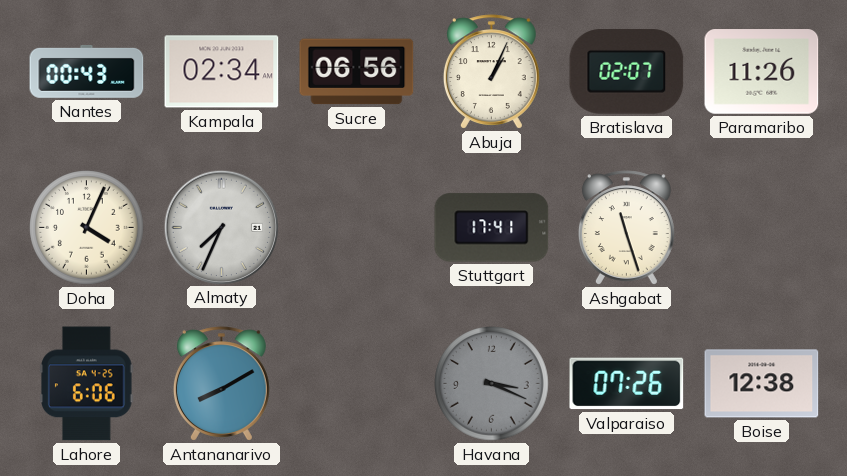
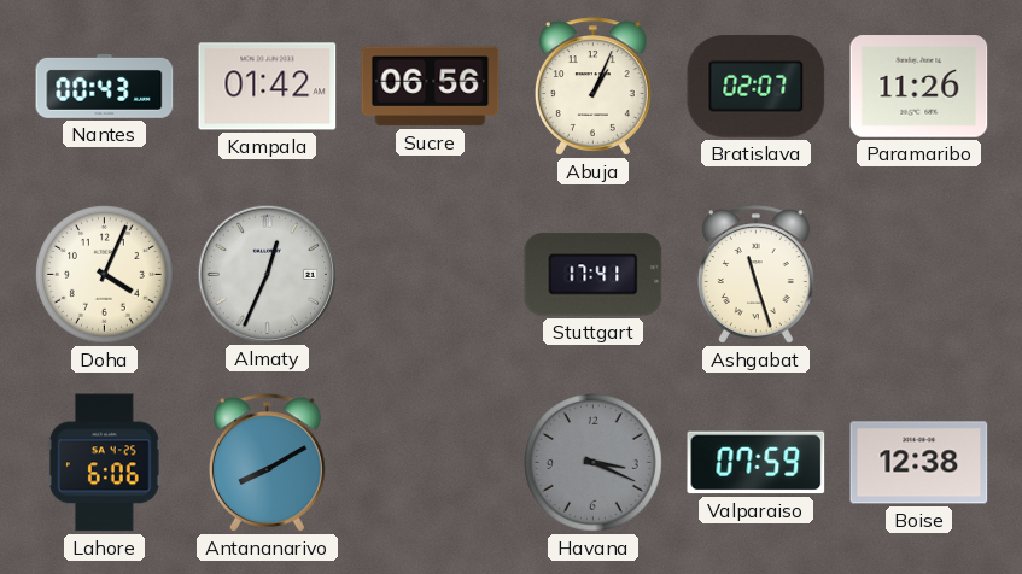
Kampala: 02:34 -> 01:42
Almaty: 7:34 -> 12:34
Valparaiso: 07:26 -> 07:59
